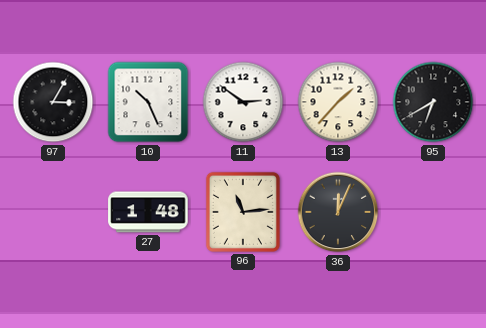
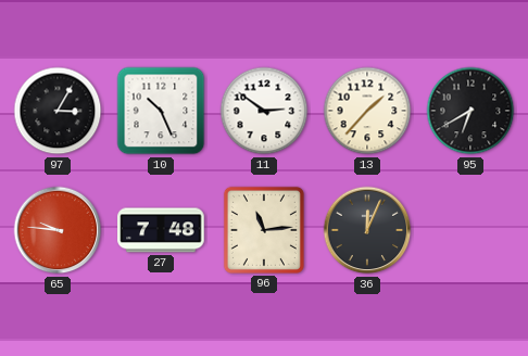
65: none -> 9:46
27: 1:48 -> 7:48
